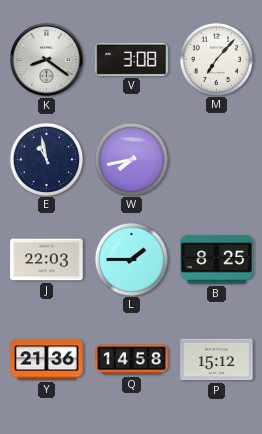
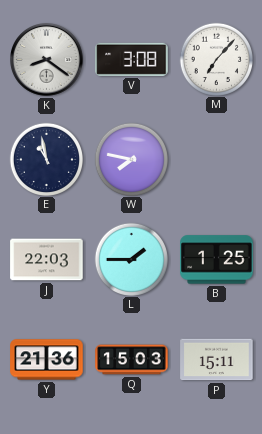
W: 7:43 -> 7:47
B: 8:25 -> 1:25
Q: 14:58 -> 15:03
P: 15:12 -> 15:11
